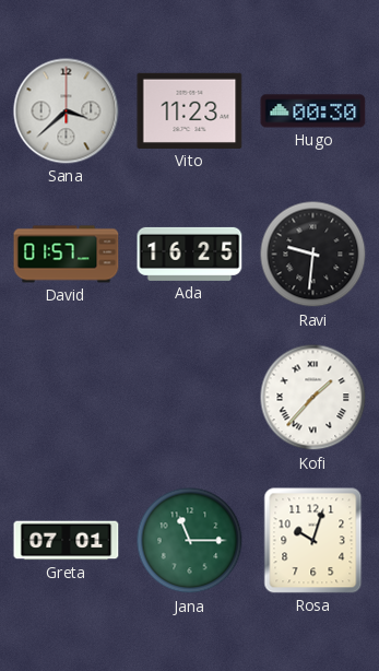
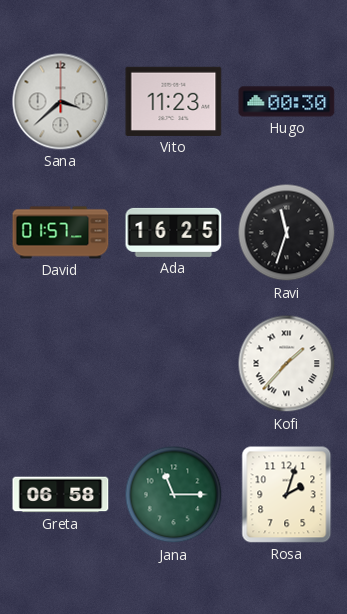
Ravi: 9:31 -> 11:33
Greta: 07:01 -> 06:58
Rosa: 10:03 -> 2:03
